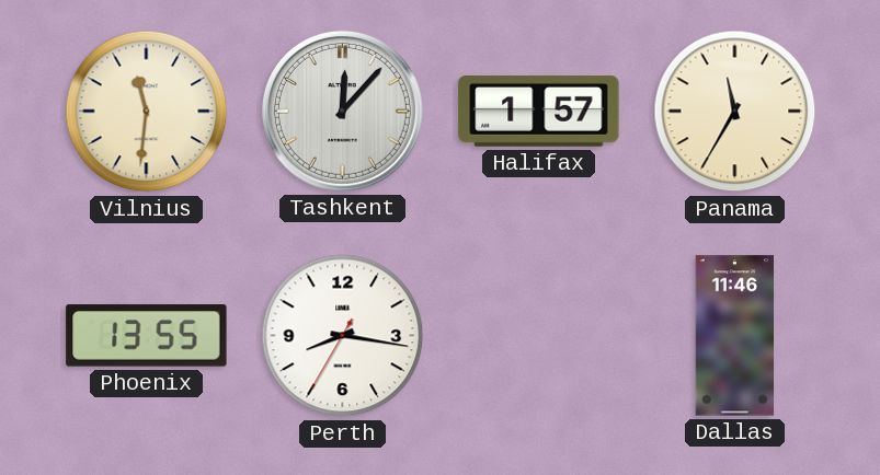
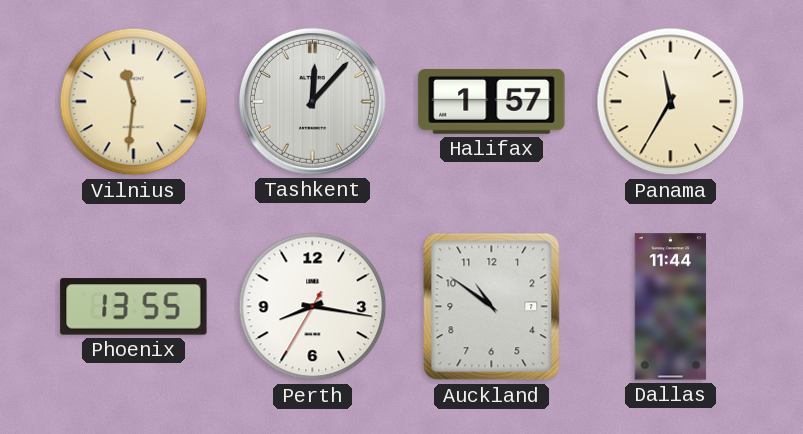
Auckland: none -> 10:51
Dallas: 11:46 -> 11:44
